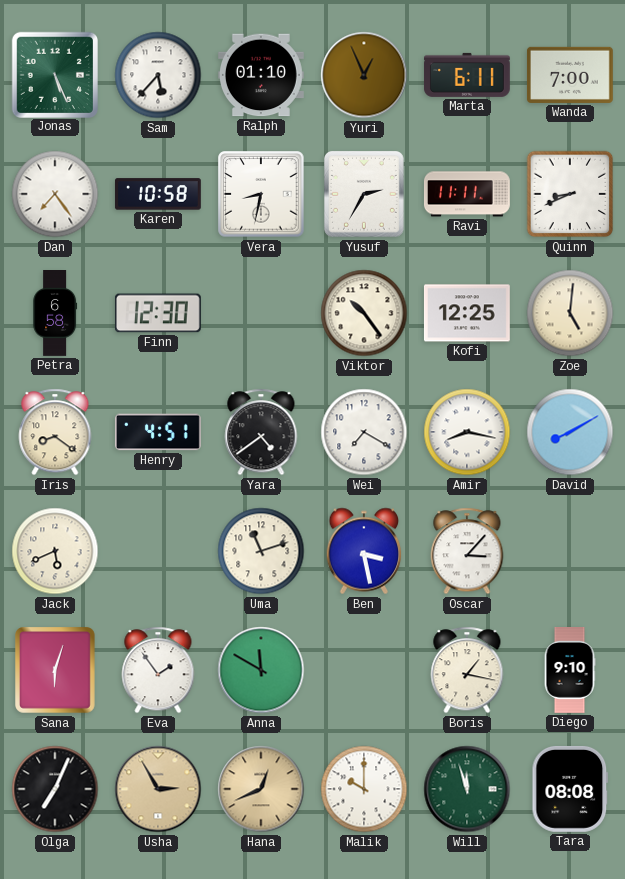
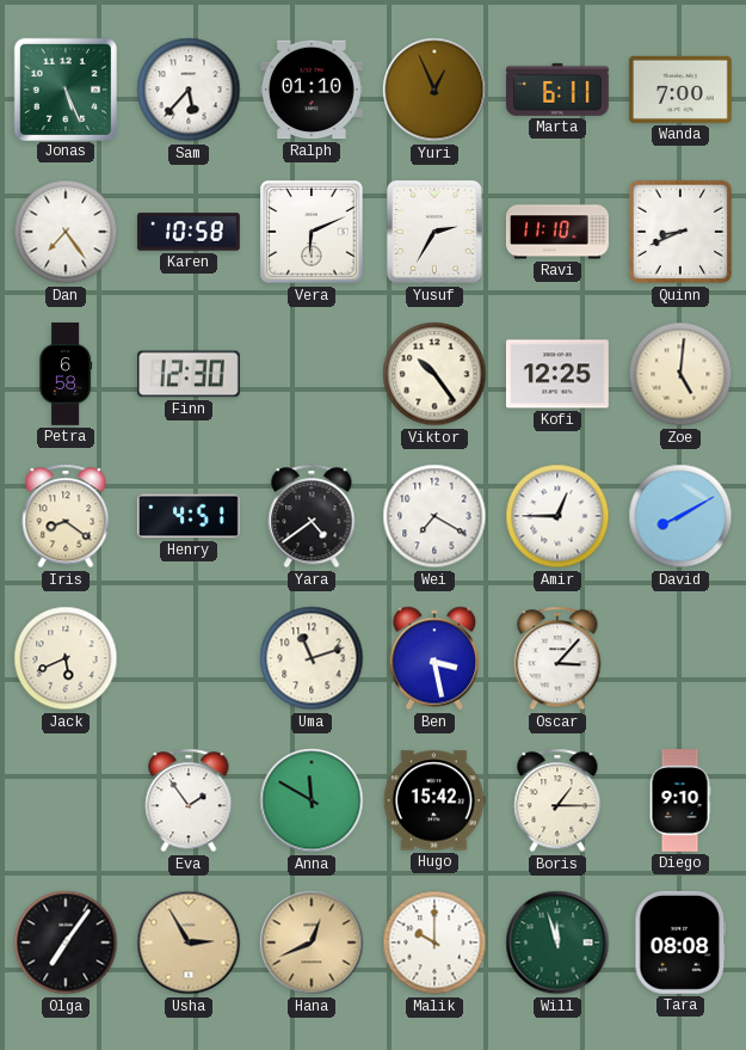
Vera: 8:32 -> 6:11
Ravi: 11:11 -> 11:10
Amir: 8:17 -> 12:45
Sana: 6:03 -> none
Hugo: none -> 15:42
Boris: 1:17 -> 1:15
Olga: 7:04 -> 7:06
